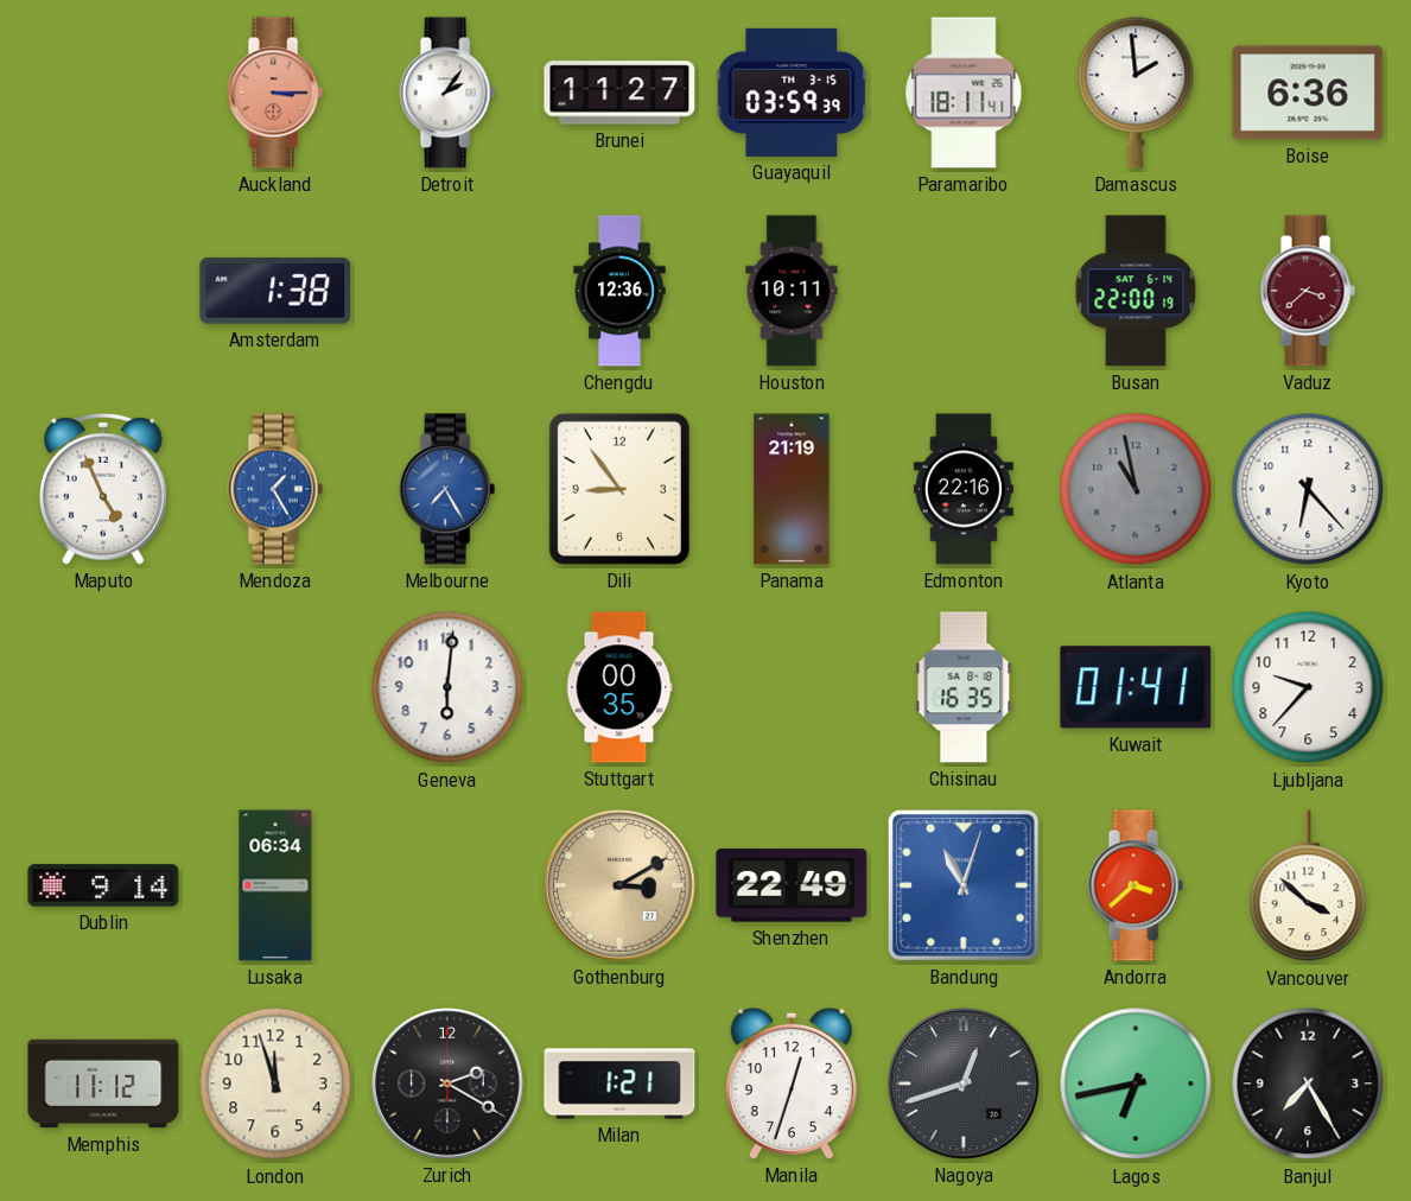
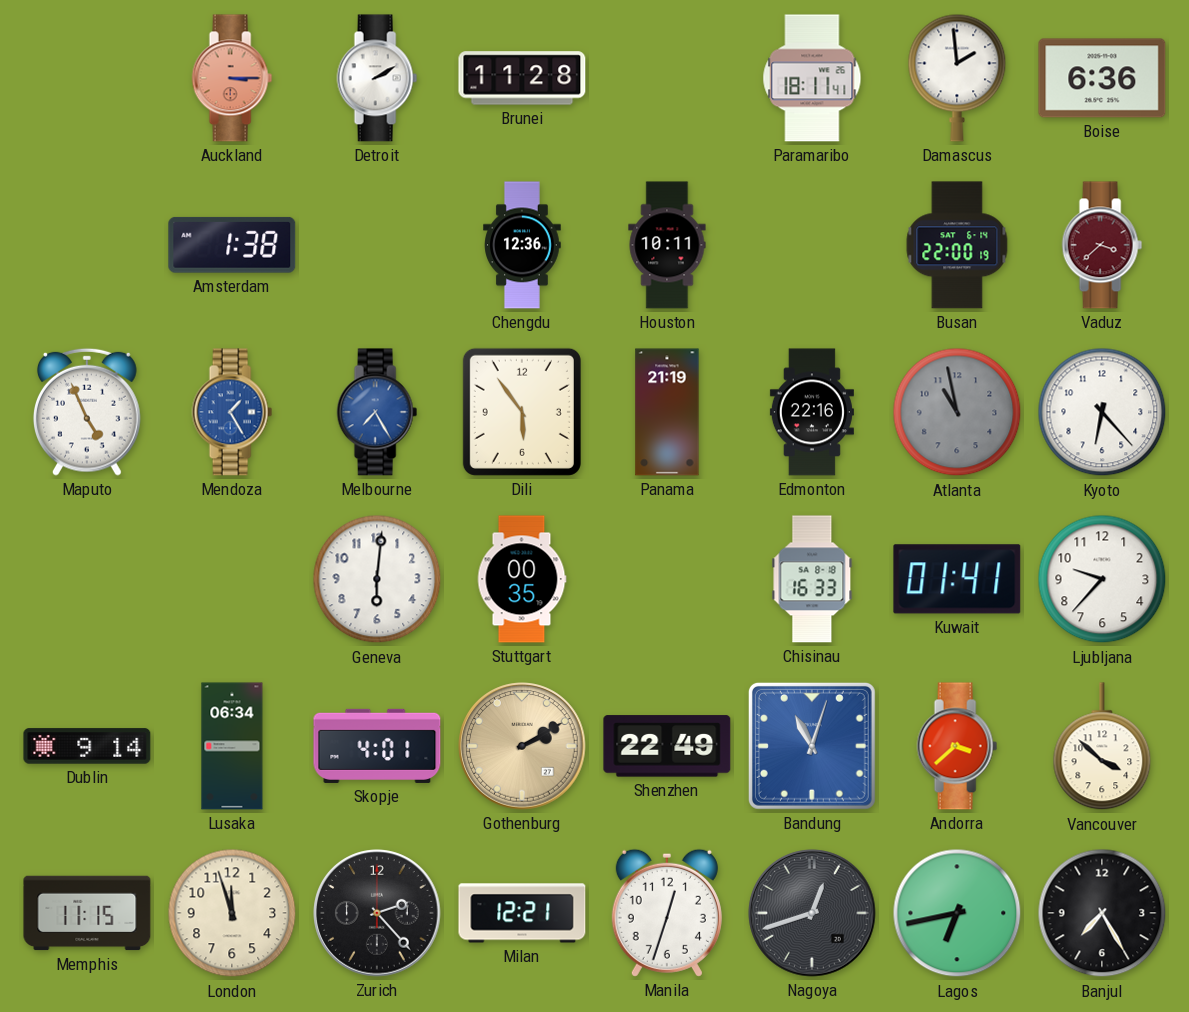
Detroit: 2:06 -> 2:10
Brunei: 11:27 -> 11:28
Guayaquil: 03:59 -> none
Dili: 8:54 -> 5:54
Chisinau: 16:35 -> 16:33
Skopje: none -> 4:01
Gothenburg: 3:10 -> 2:10
Memphis: 11:12 -> 11:15
Zurich: 2:20 -> 2:23
Milan: 1:21 -> 12:21
